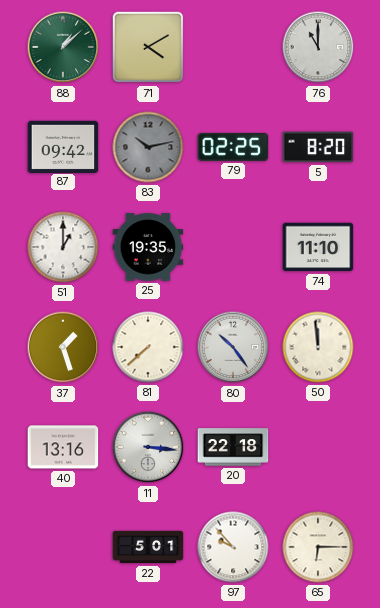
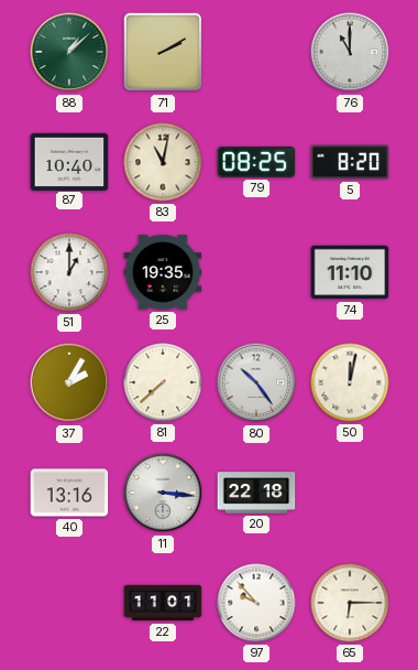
71: 4:10 -> 2:10
87: 09:42 -> 10:40
83: 10:13 -> 11:02
83 dial: grey -> cream
79: 02:25 -> 08:25
37: 1:27 -> 2:05
50: 11:59 -> 12:02
22: 5:01 -> 11:01
